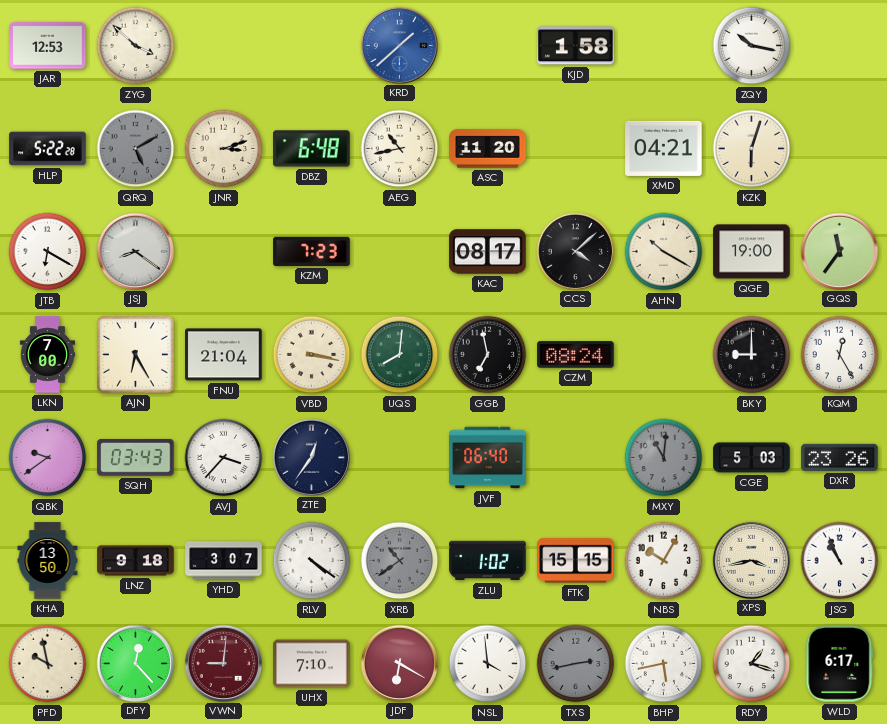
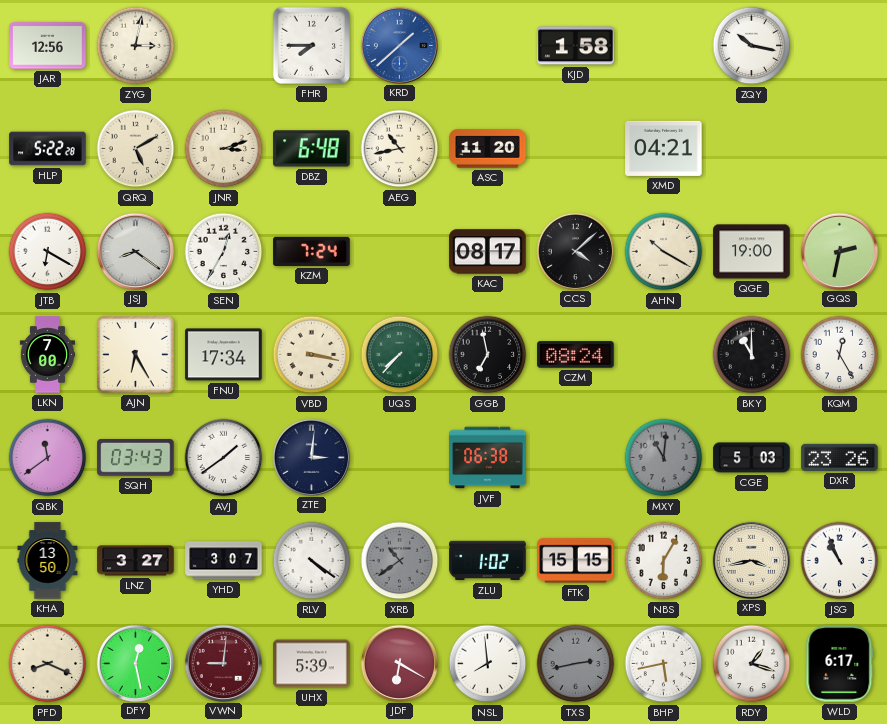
JAR: 12:53 -> 12:56
ZYG: 3:52 -> 3:02
FHR: none -> 7:45
QRQ dial: grey -> cream
KZK: 6:03 -> none
SEN: none -> 12:35
KZM: 7:23 -> 7:24
GQS: 11:36 -> 2:32
FNU: 21:04 -> 17:34
UQS: 8:01 -> 7:37
BKY: 9:00 -> 11:00
QBK: 9:39 -> 11:39
AVJ: 3:37 -> 1:39
ZTE: 12:36 -> 3:01
JVF: 06:40 -> 06:38
LNZ: 9:18 -> 3:27
NBS: 10:05 -> 6:05
PFD: 9:58 -> 8:19
DFY: 12:23 -> 12:28
UHX: 7:10 -> 5:39
NSL: 3:59 -> 7:59
